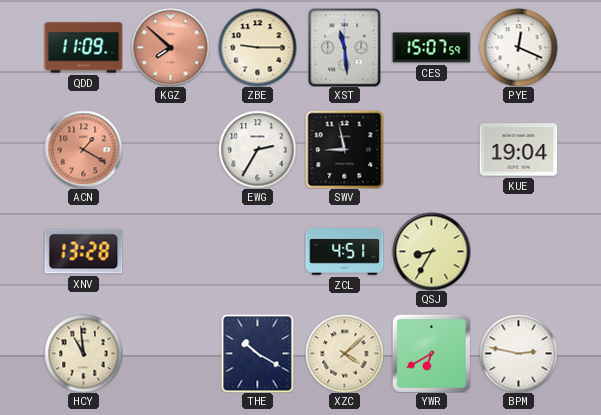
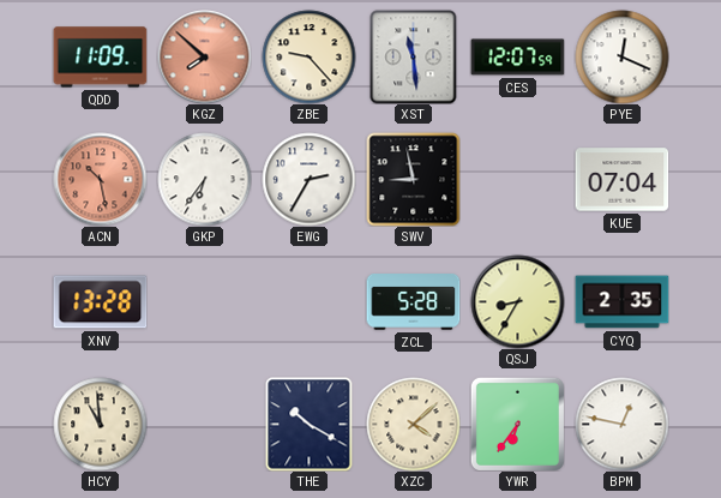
ZBE: 9:15 -> 9:23
CES: 15:07 -> 12:07
ACN: 1:20 -> 10:28
GKP: none -> 6:36
KUE: 19:04 -> 07:04
ZCL: 4:51 -> 5:28
CYQ: none -> 2:35
YWR: 6:40 -> 6:36
BPM: 2:47 -> 12:47
